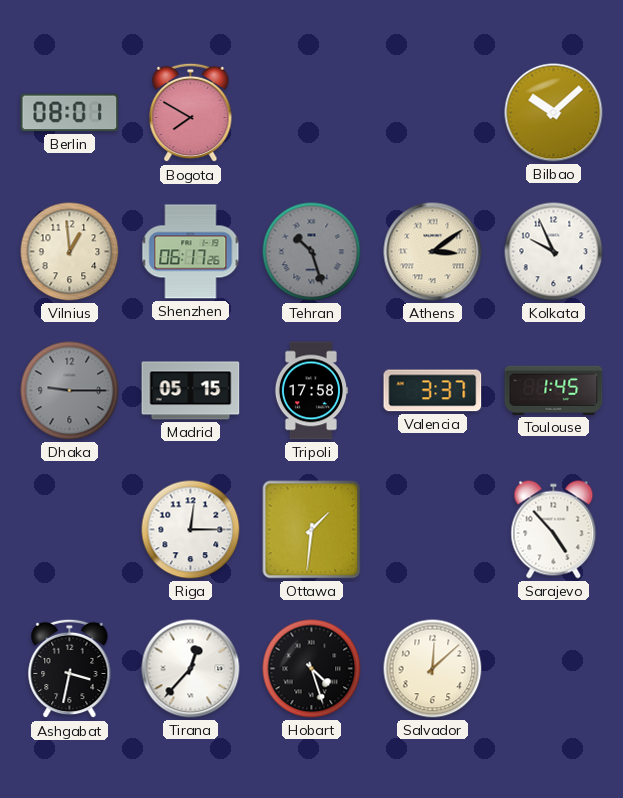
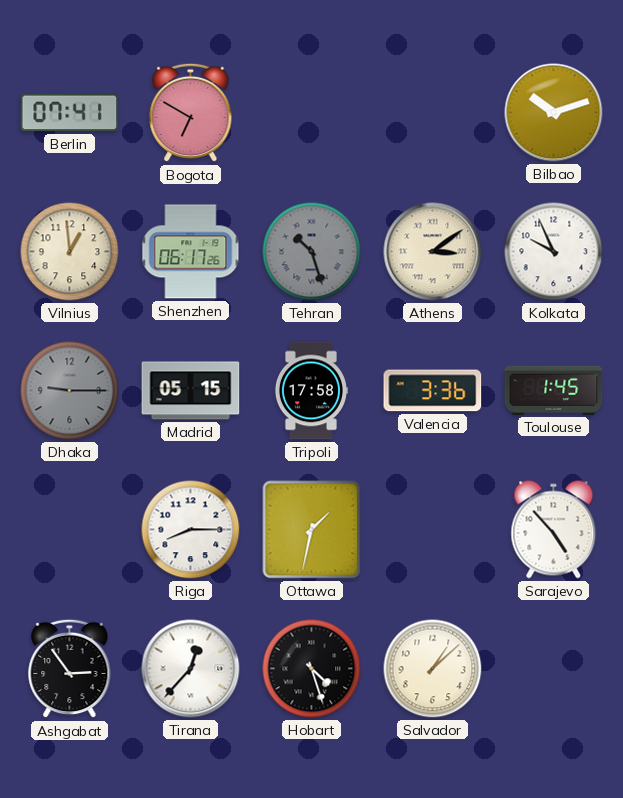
Berlin: 08:01 -> 07:41
Bogota: 7:50 -> 6:50
Bilbao: 10:08 -> 10:12
Valencia: 3:37 -> 3:36
Riga: 12:15 -> 8:15
Ottawa: 1:31 -> 1:32
Ashgabat: 3:32 -> 2:54
Salvador: 12:08 -> 1:08
